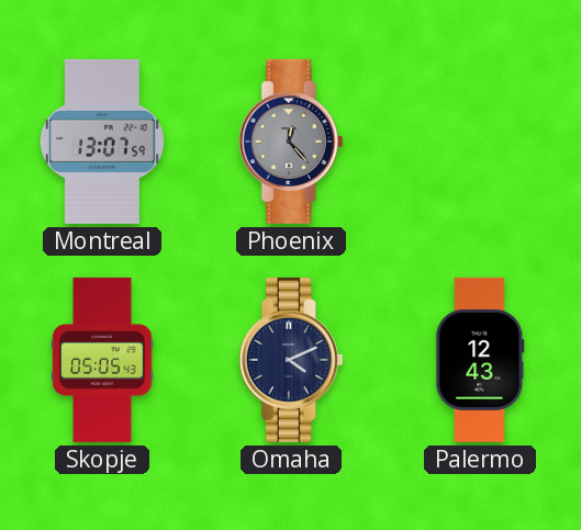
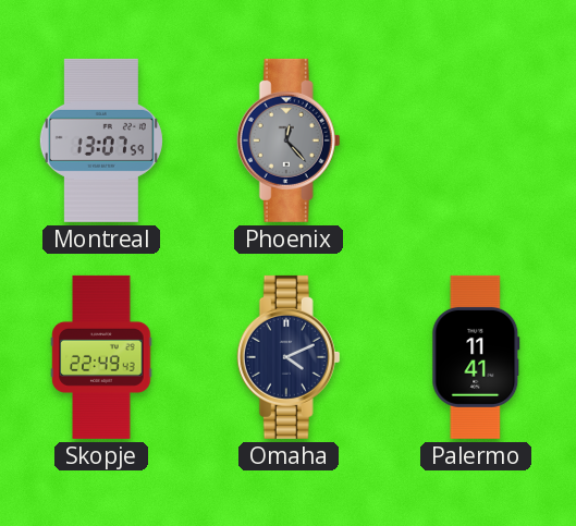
Skopje: 05:05 -> 22:49
Palermo: 12:43 -> 11:41
